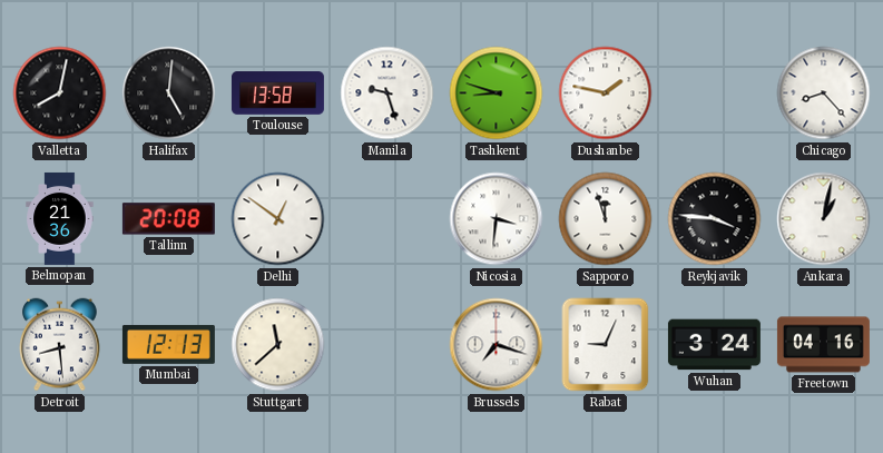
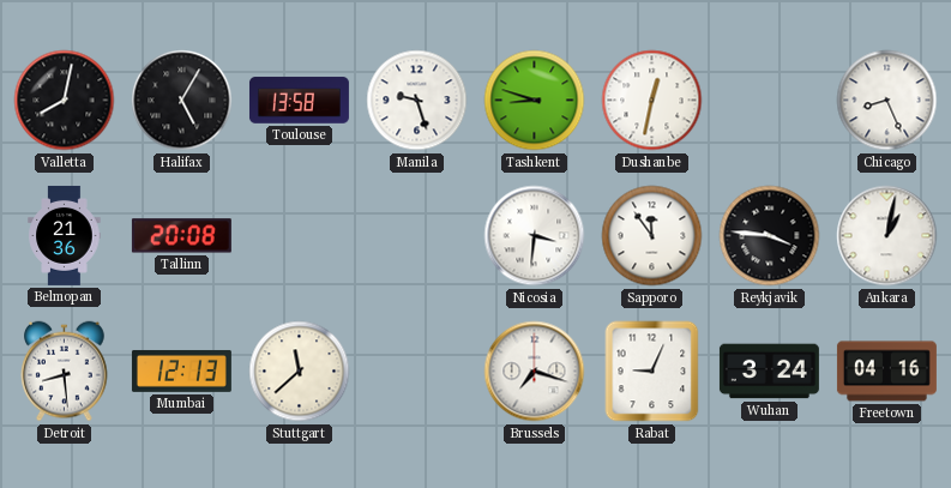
Halifax: 5:01 -> 5:05
Dushanbe: 1:47 -> 12:32
Chicago: 8:23 -> 8:26
Delhi: 12:51 -> none
Sapporo: 11:57 -> 11:54
